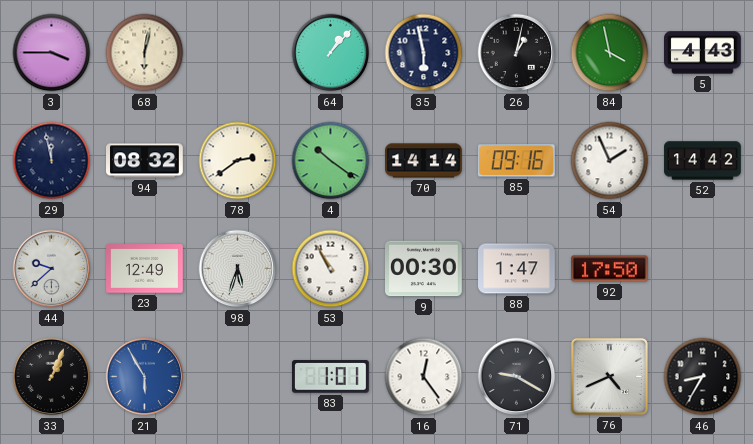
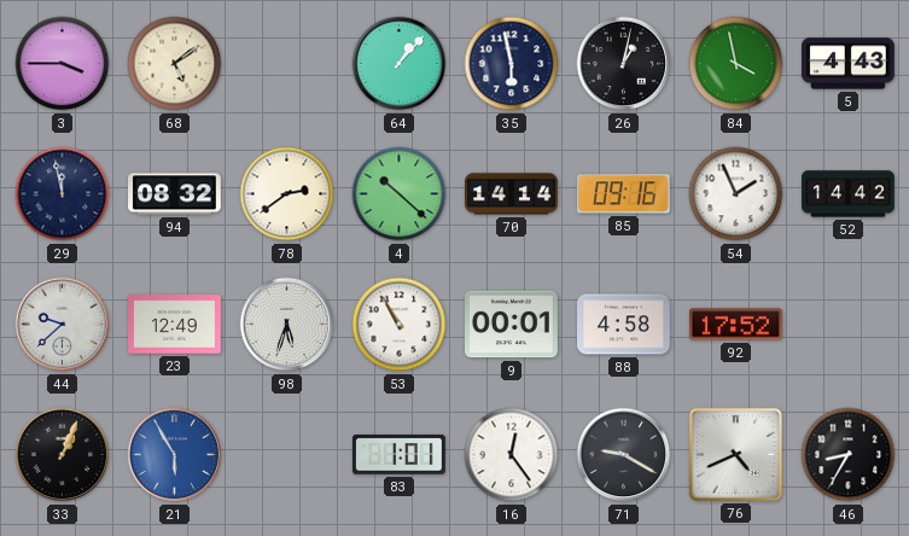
68: 6:02 -> 5:09
4: 10:21 -> 10:22
9: 00:30 -> 00:01
88: 1:47 -> 4:58
92: 17:50 -> 17:52
